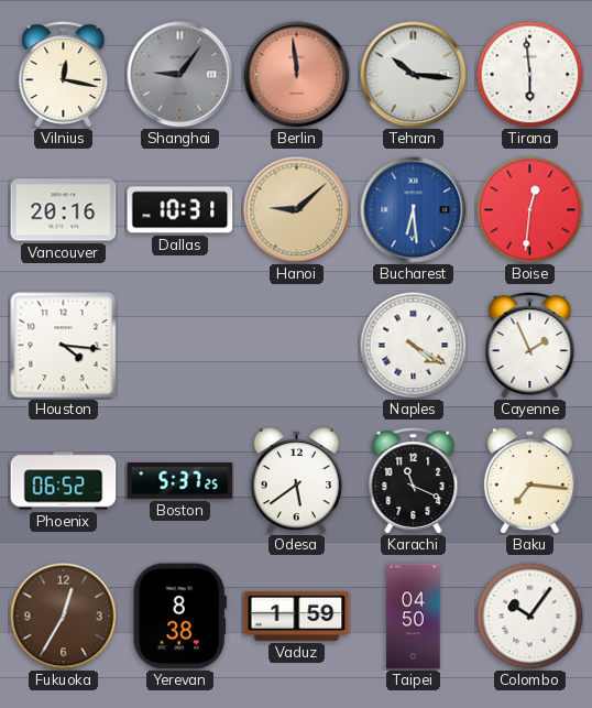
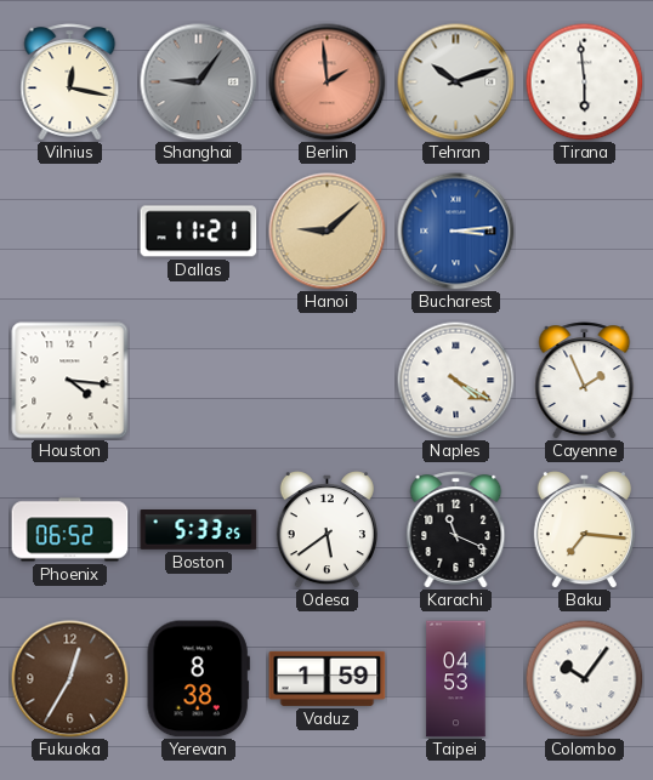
Berlin: 11:59 -> 1:59
Tehran: 10:16 -> 10:12
Vancouver: 20:16 -> none
Dallas: 10:31 -> 11:21
Bucharest: 6:29 -> 3:14
Boise: 12:31 -> none
Boston: 5:37 -> 5:33
Taipei: 04:50 -> 04:53
